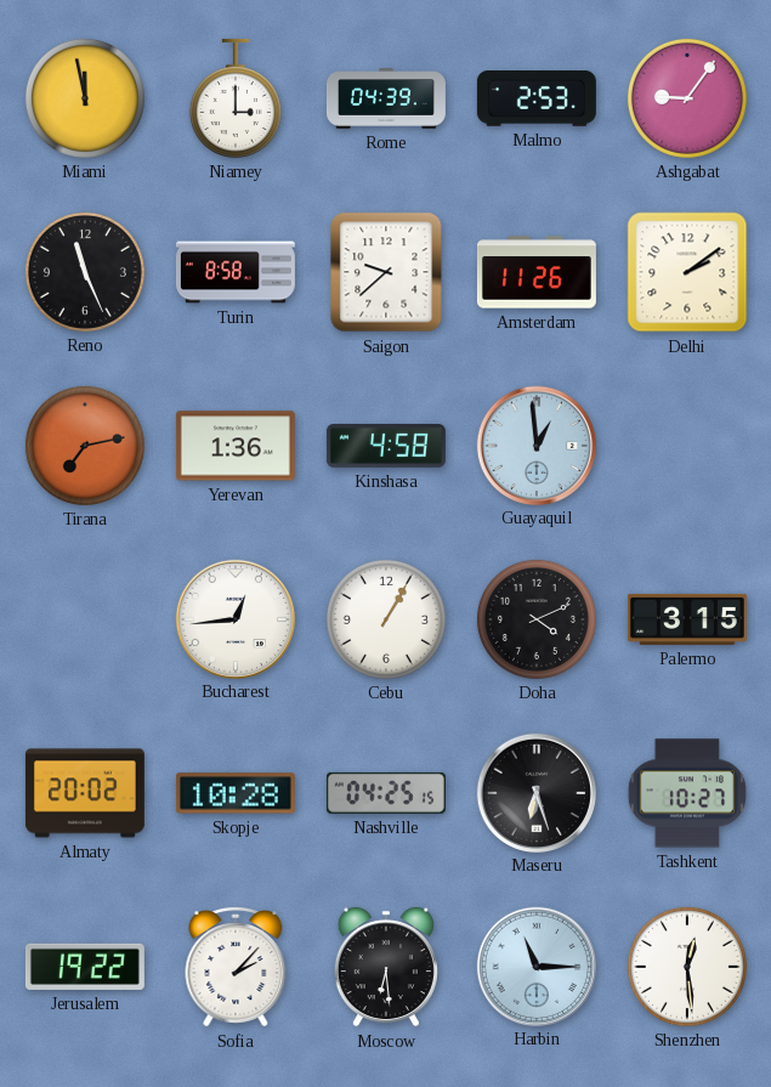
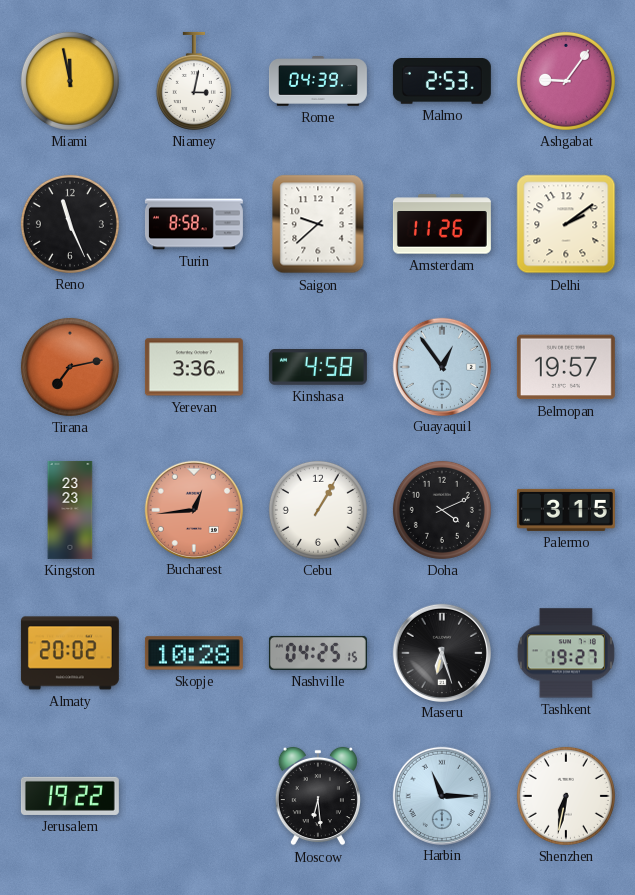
Niamey: 3:00 -> 3:02
Yerevan: 1:36 -> 3:36
Guayaquil: 12:59 -> 12:54
Belmopan: none -> 19:57
Kingston: none -> 23:23
Bucharest dial: white -> salmon
Tashkent: 10:27 -> 19:27
Sofia: 2:07 -> none
Shenzhen: 12:29 -> 6:32
